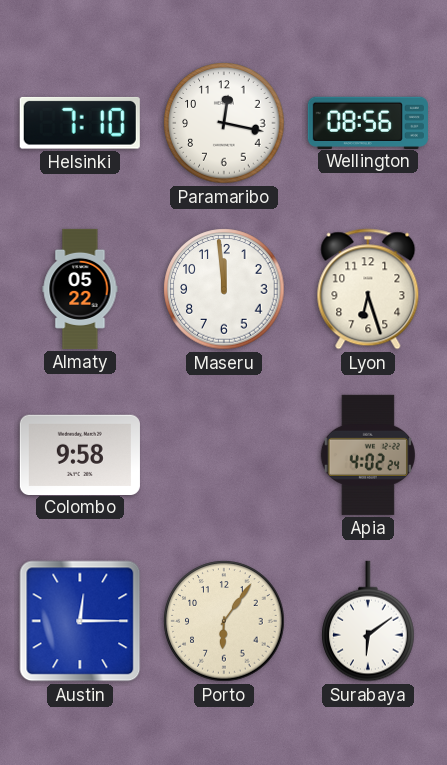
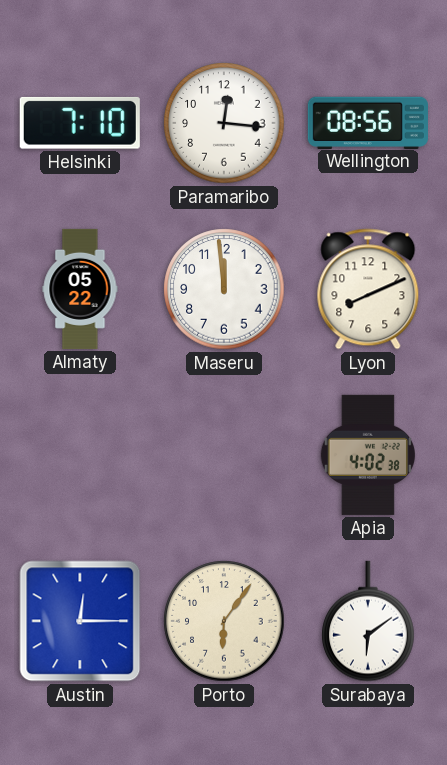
Paramaribo: 12:17 -> 12:16
Lyon: 6:27 -> 8:11
Colombo: 9:58 -> none
Apia: 4:02:24 -> 4:02:38
